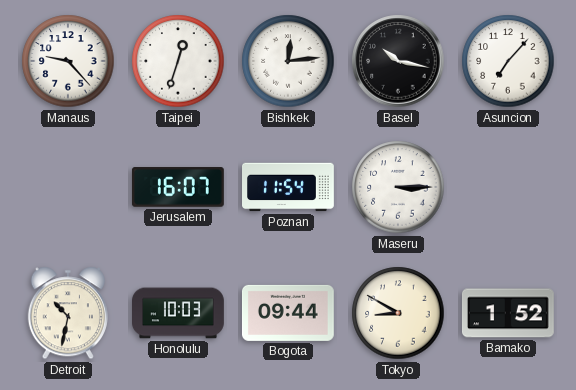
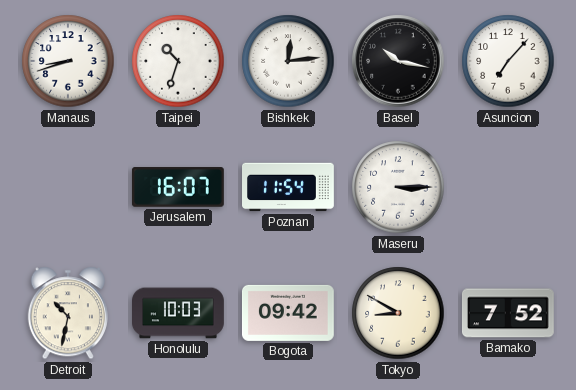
Manaus: 9:23 -> 8:42
Taipei: 12:33 -> 10:33
Bogota: 09:44 -> 09:42
Bamako: 1:52 -> 7:52
